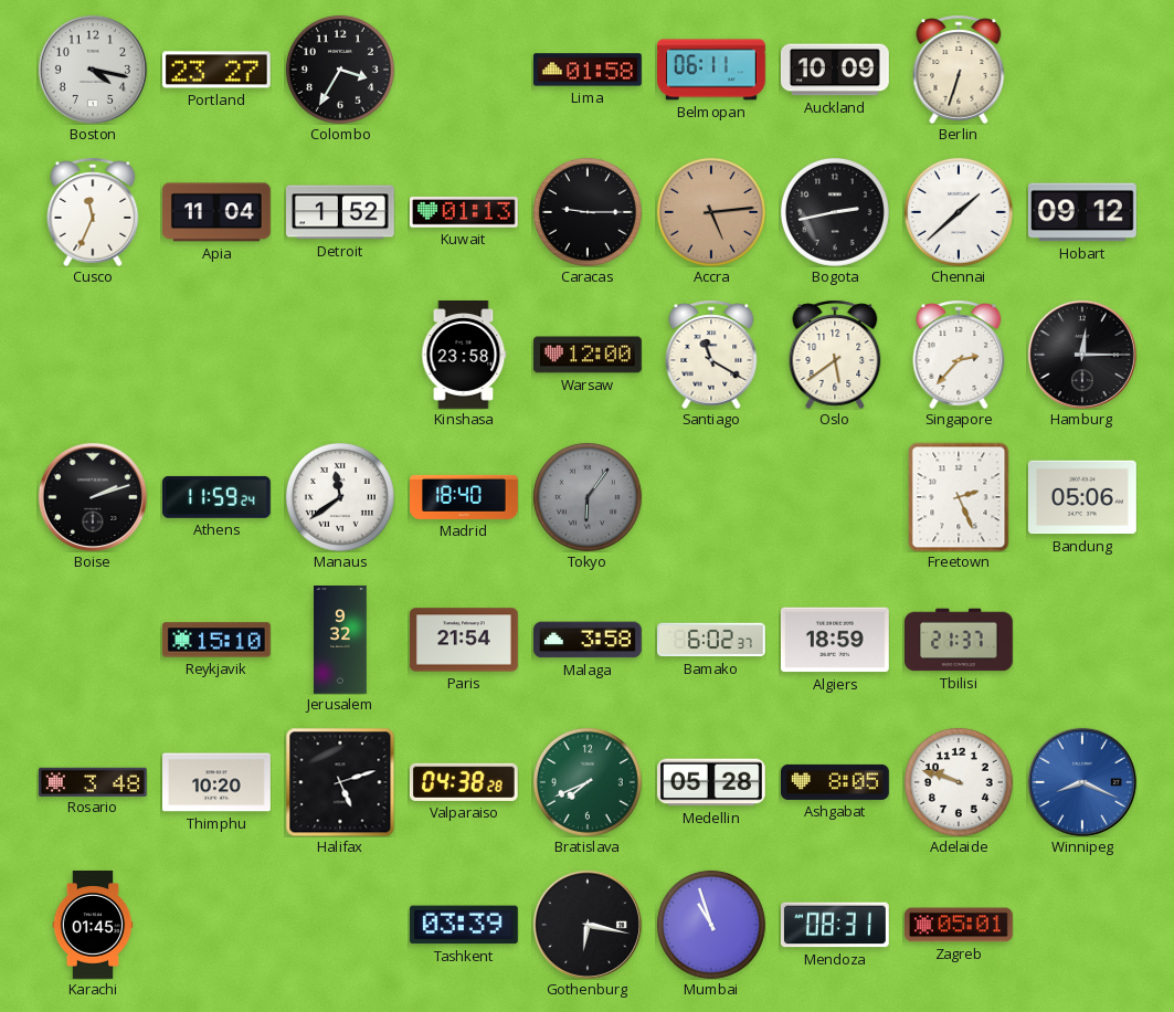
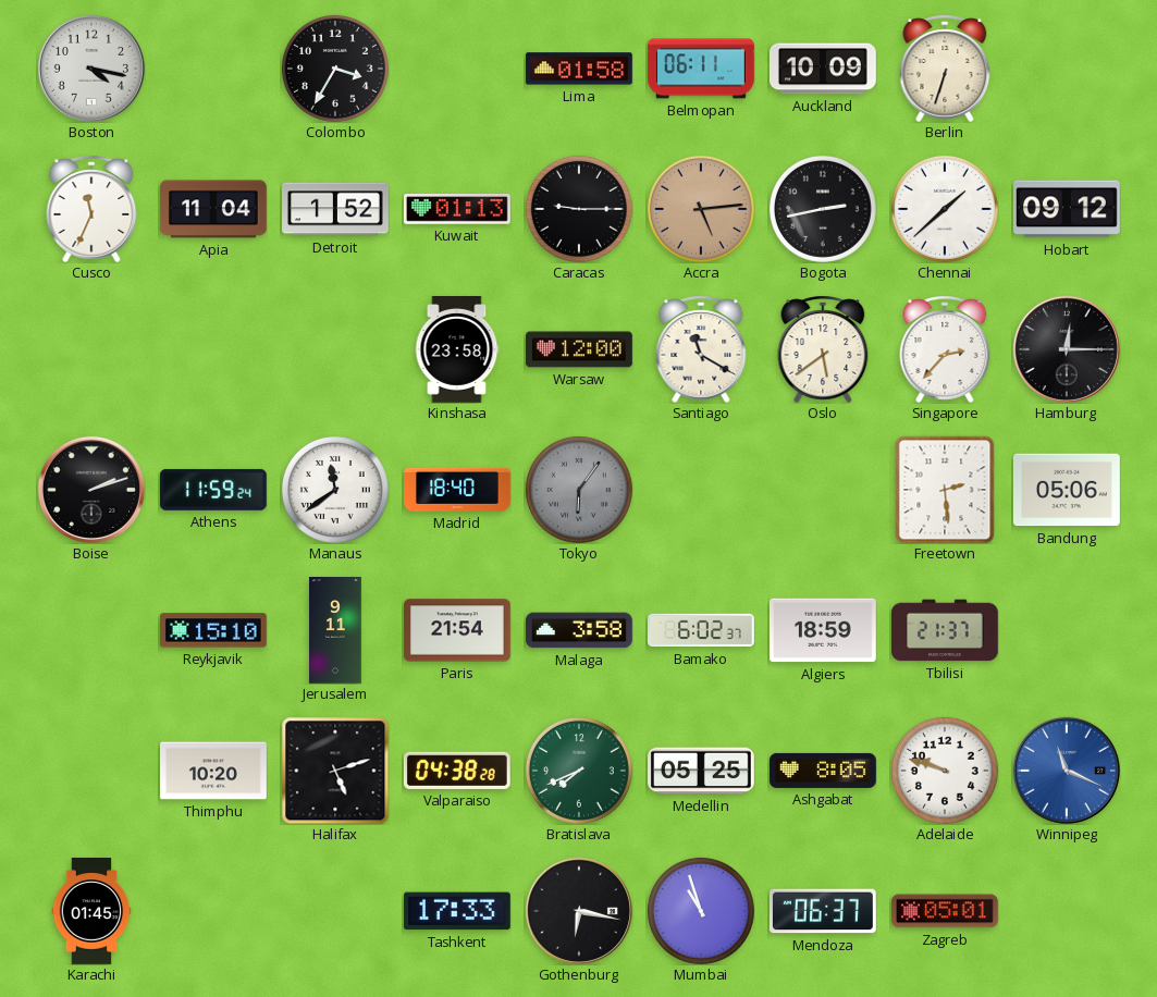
Portland: 23:27 -> none
Freetown: 2:26 -> 2:29
Jerusalem: 9:32 -> 9:11
Rosario: 3:48 -> none
Medellin: 05:28 -> 05:25
Winnipeg: 8:19 -> 11:19
Tashkent: 03:39 -> 17:33
Mendoza: 08:31 -> 06:37
